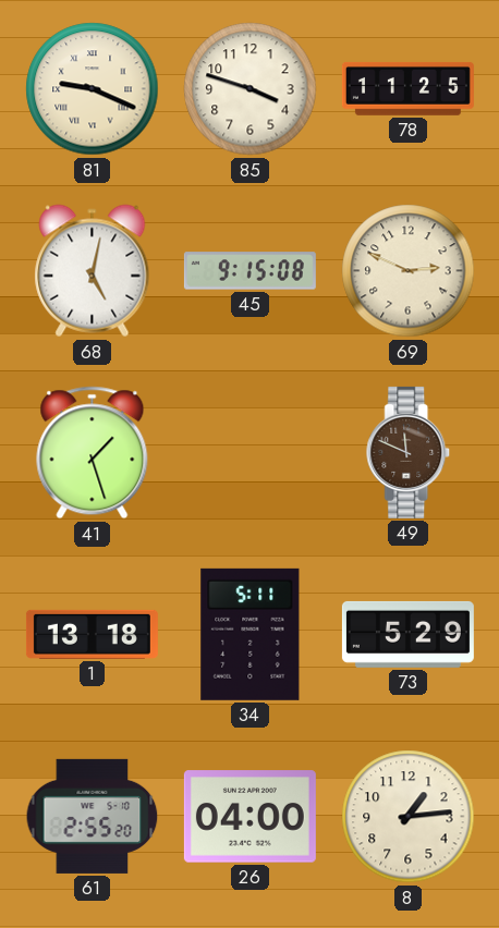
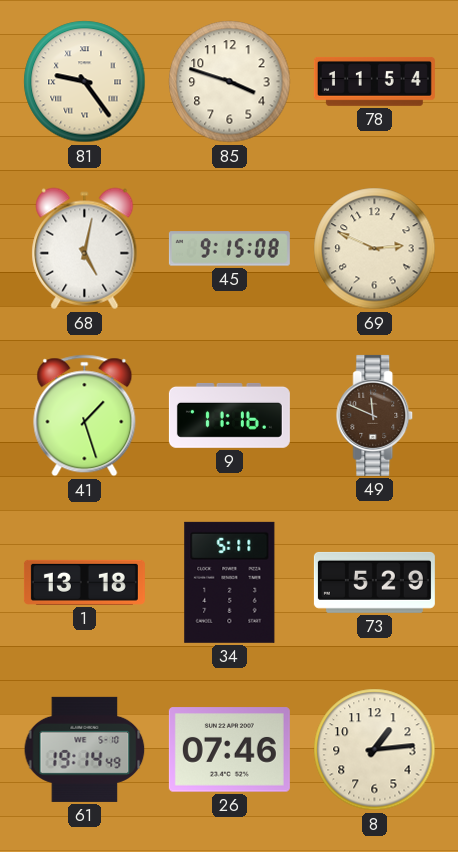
81: 9:19 -> 9:24
78: 11:25 -> 11:54
9: none -> 11:16
61: 2:55 -> 19:14
26: 04:00 -> 07:46
